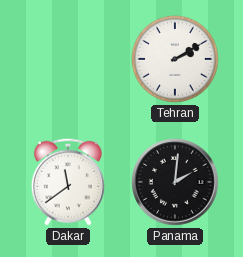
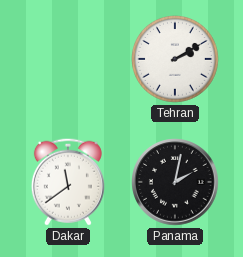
Panama: 2:01 -> 2:02
